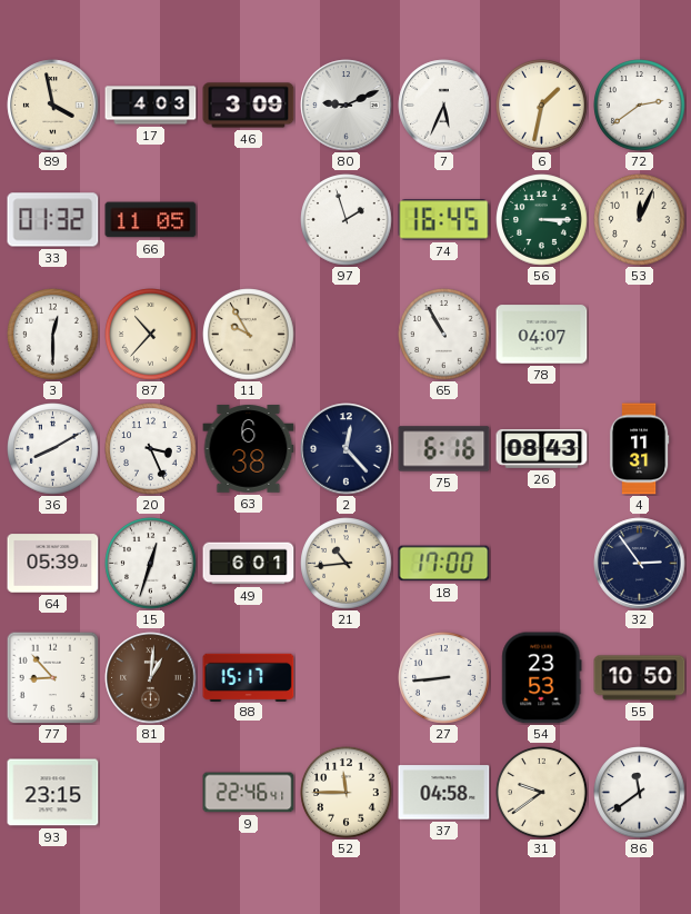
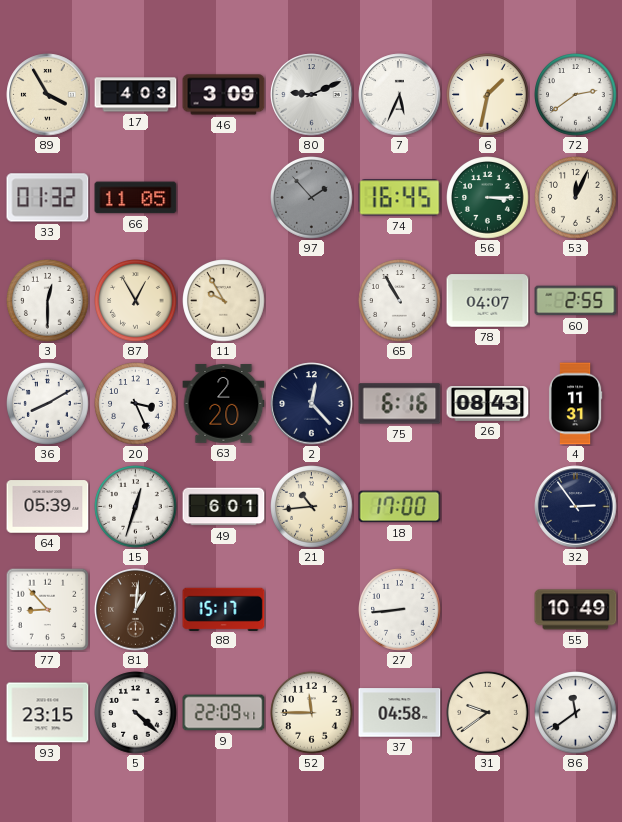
89: 3:58 -> 3:55
97: 1:57 -> 1:53
97 dial: white -> grey
87: 10:37 -> 12:55
60: none -> 2:55
63: 6:38 -> 2:20
54: 23:53 -> none
55: 10:50 -> 10:49
5: none -> 4:22
9: 22:46 -> 22:09
